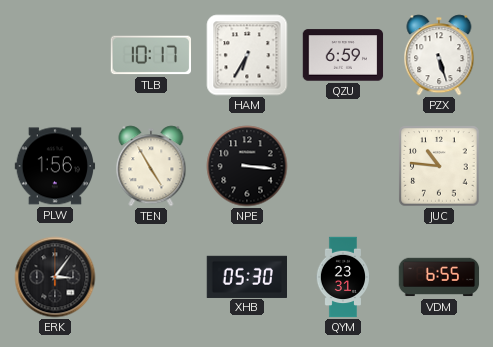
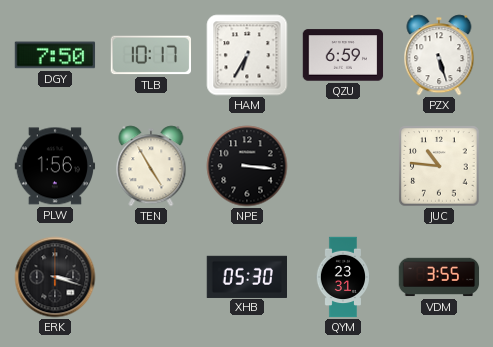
DGY: none -> 7:50
ERK: 3:06 -> 3:18
VDM: 6:55 -> 3:55
